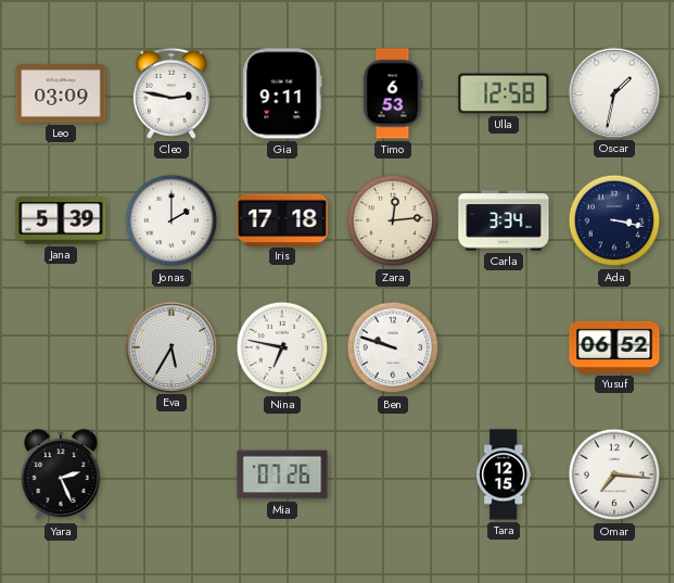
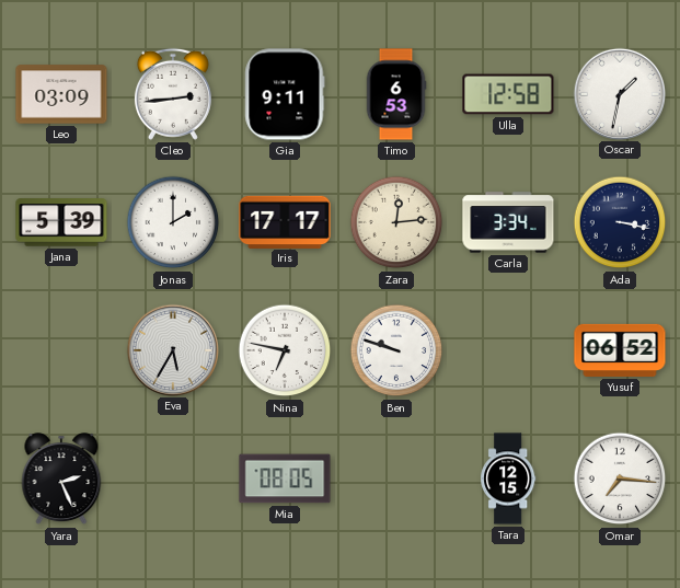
Cleo: 2:47 -> 2:44
Iris: 17:18 -> 17:17
Mia: 07:26 -> 08:05
